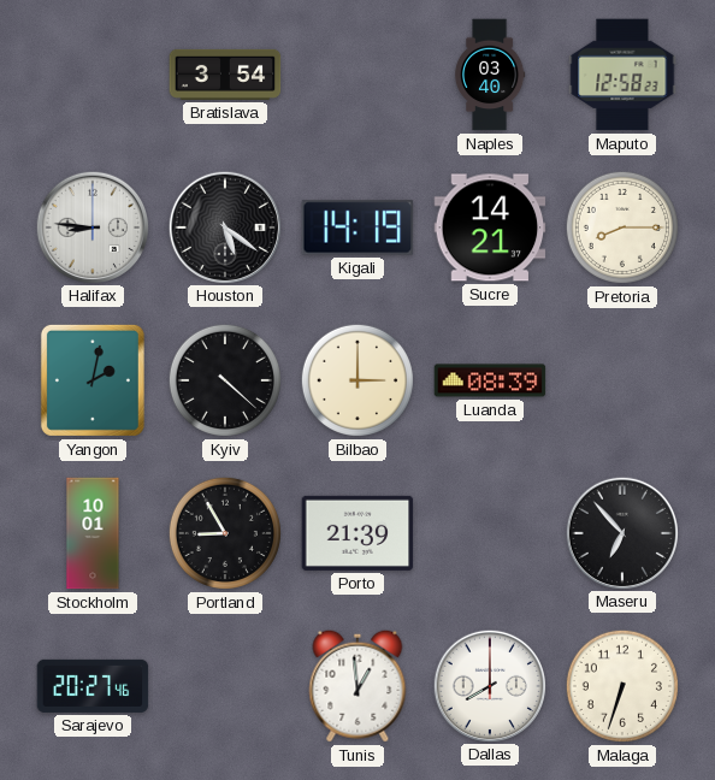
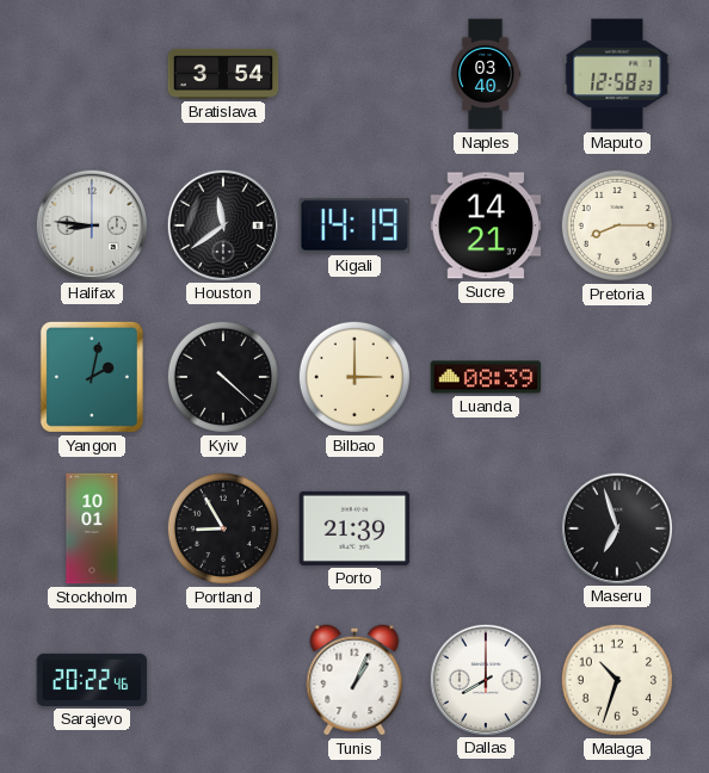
Houston: 5:21 -> 11:39
Maseru: 6:53 -> 6:57
Sarajevo: 20:27 -> 20:22
Tunis: 12:59 -> 1:04
Malaga: 6:33 -> 10:33
